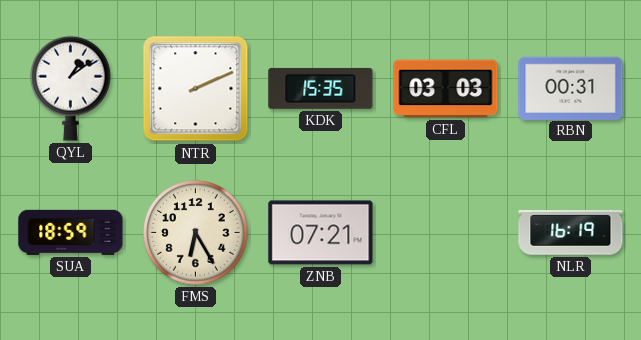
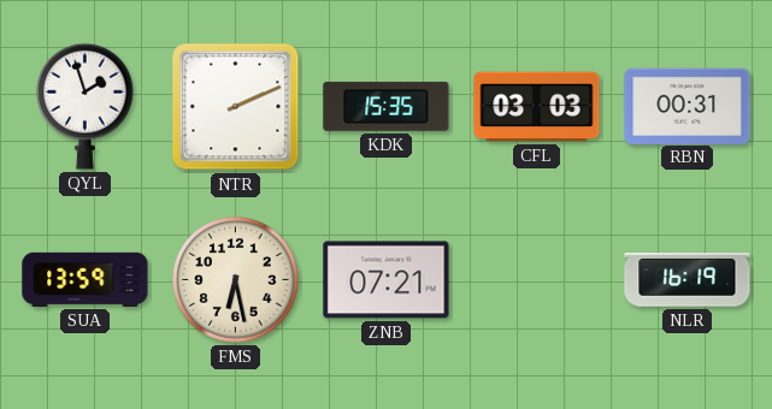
QYL: 1:09 -> 1:57
SUA: 18:59 -> 13:59
FMS: 6:25 -> 6:28
